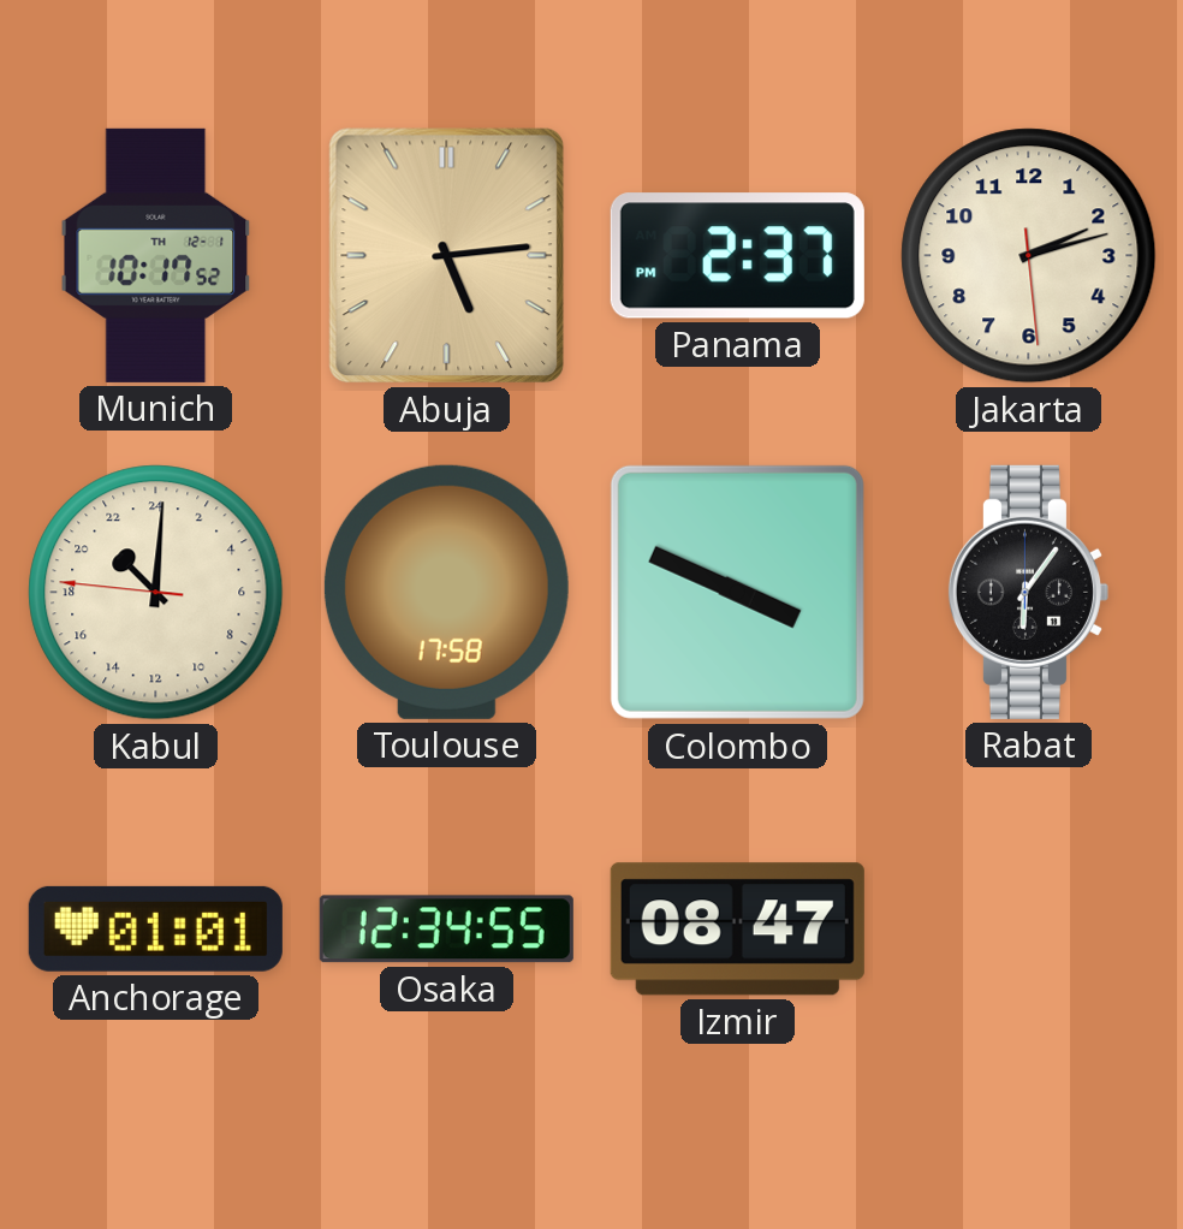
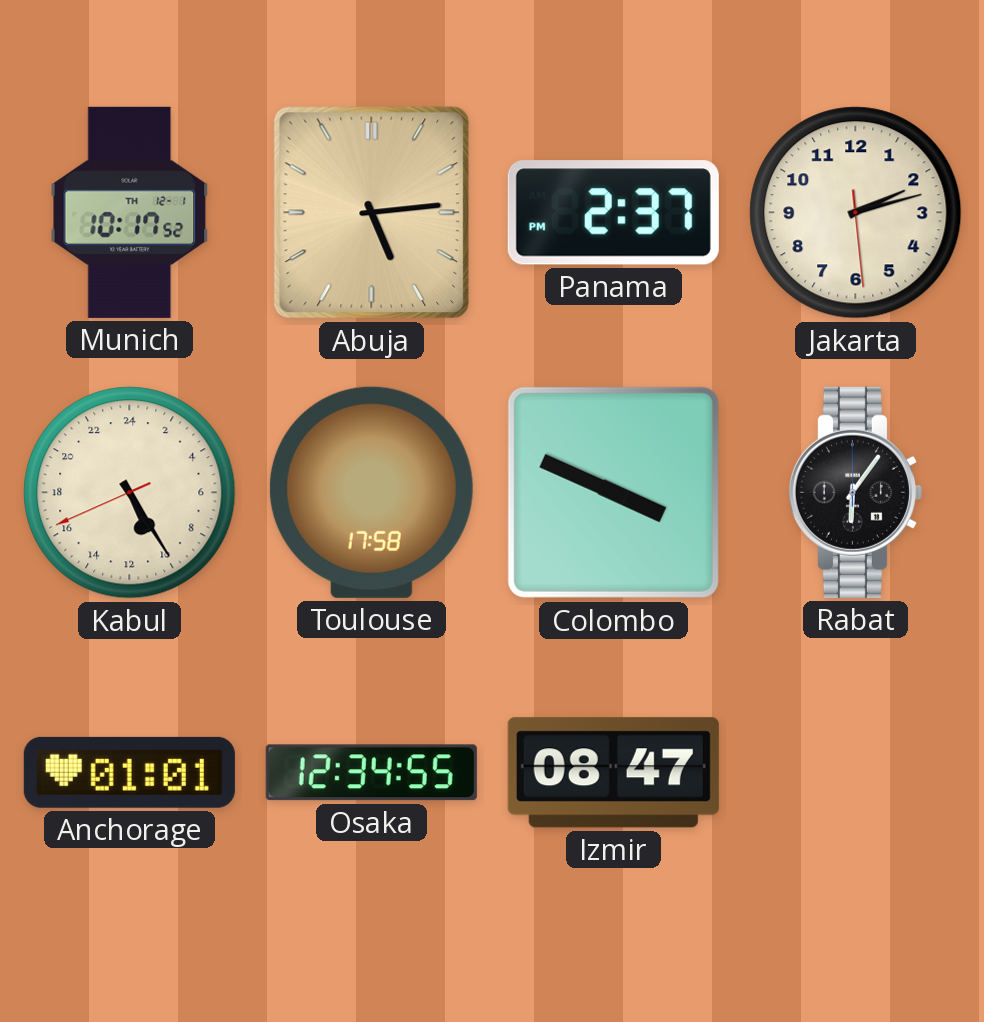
Kabul: 21:00 -> 10:24
